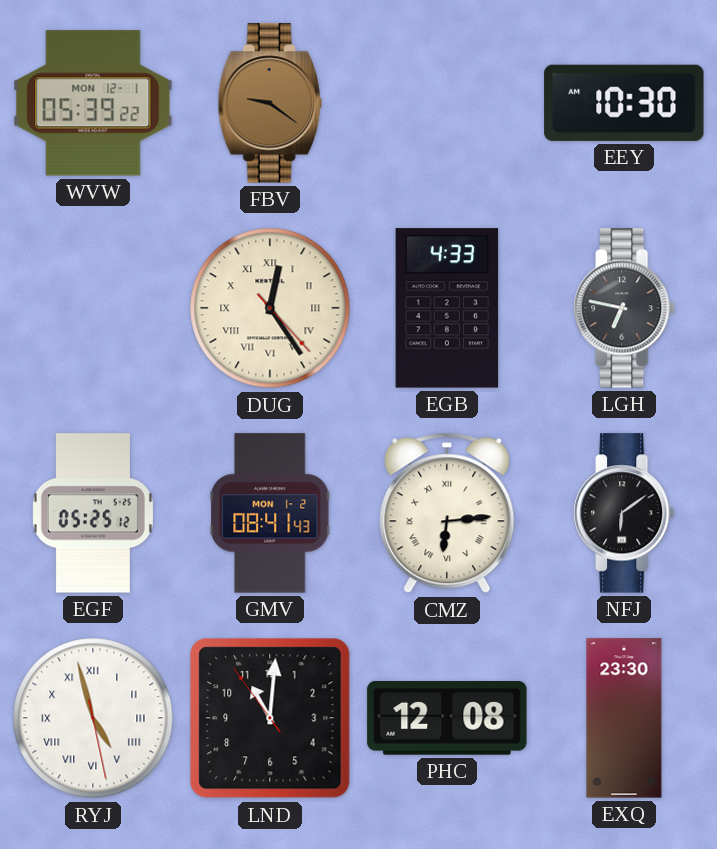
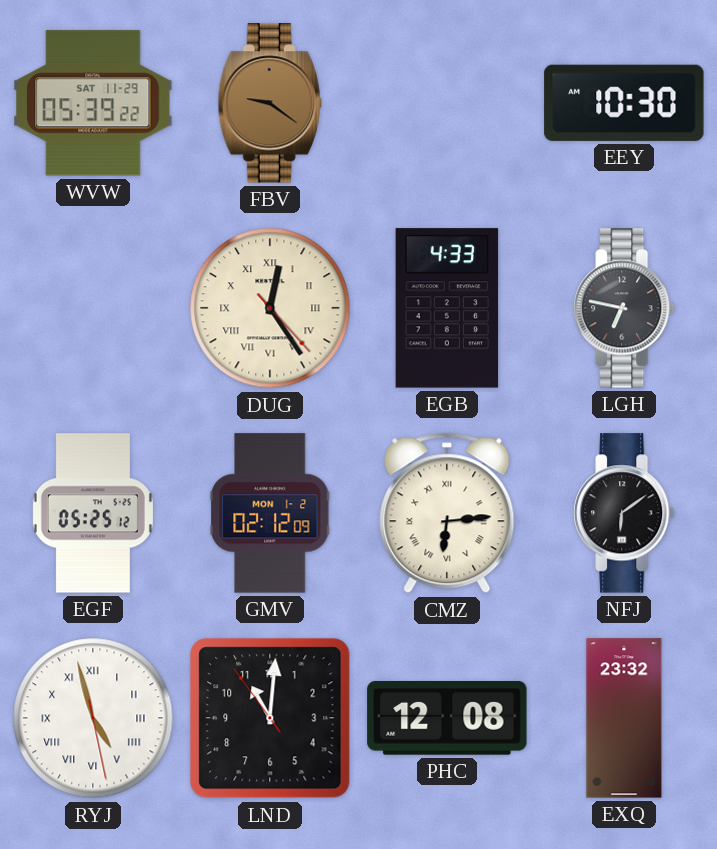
WVW date: MON 12-1 -> SAT 11-29
GMV: 08:41 -> 02:12
EXQ: 23:30 -> 23:32
